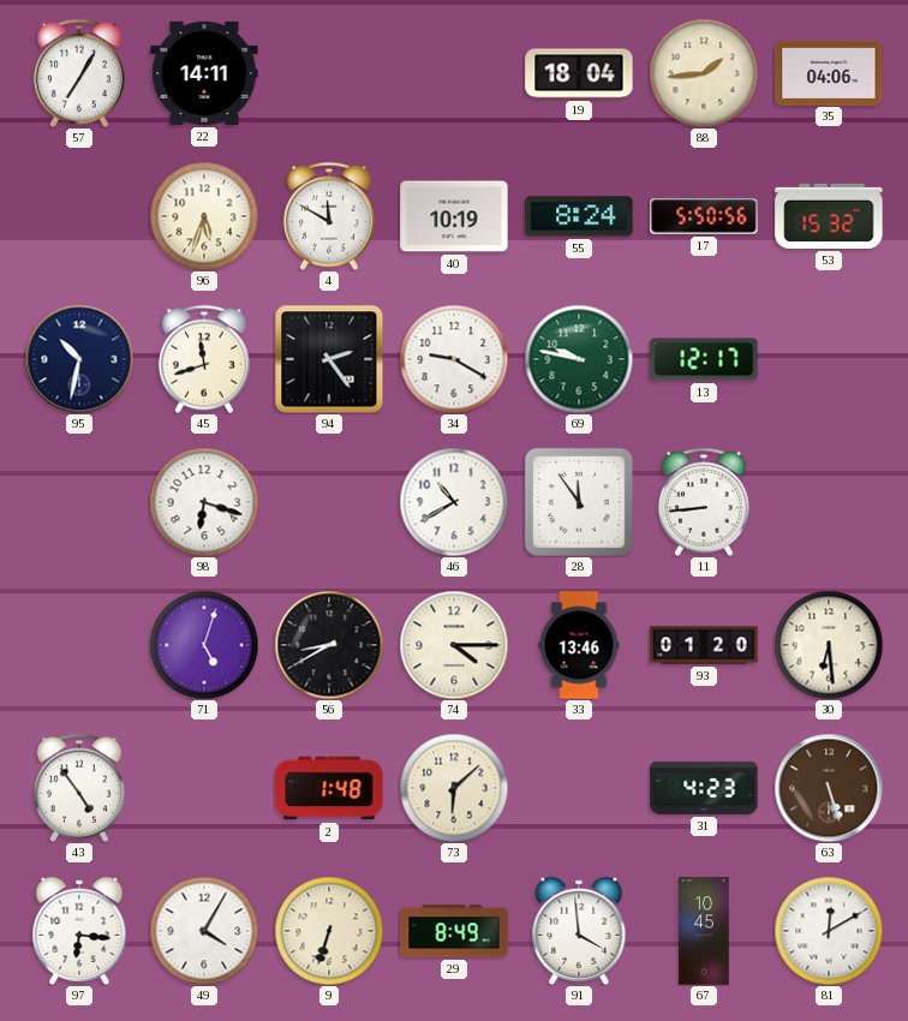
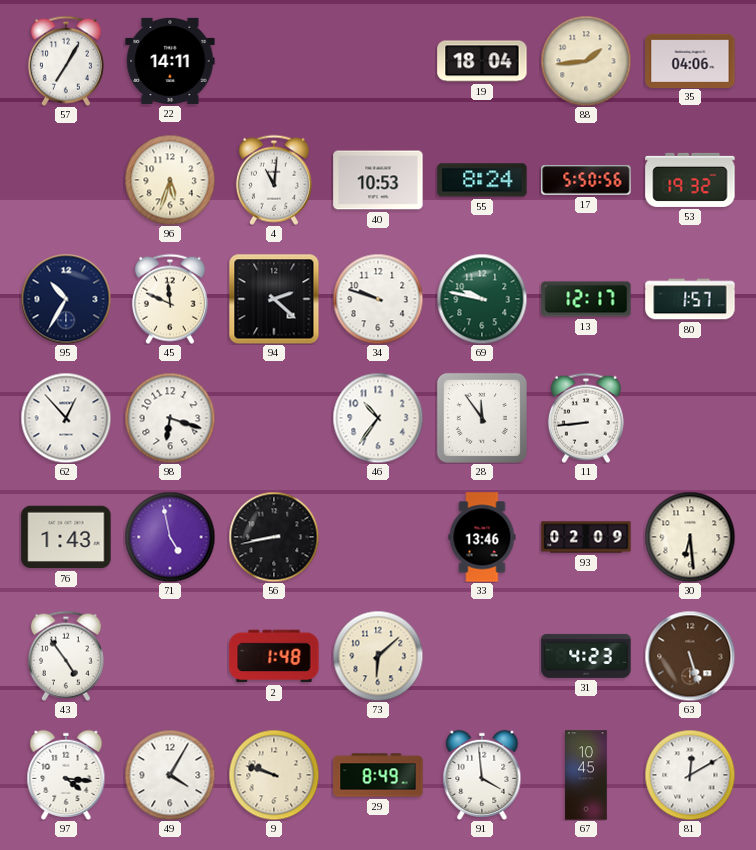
4: 11:50 -> 11:01
40: 10:19 -> 10:53
53: 15:32 -> 19:32
95: 10:32 -> 10:35
45: 11:42 -> 11:49
94: 2:24 -> 2:22
34: 9:20 -> 9:48
80: none -> 1:57
62: none -> 12:53
46: 10:40 -> 10:36
76: none -> 1:43
71: 5:03 -> 4:58
56: 8:40 -> 8:43
74: 4:15 -> none
93: 01:20 -> 02:09
97: 6:16 -> 4:16
9: 6:33 -> 9:48
